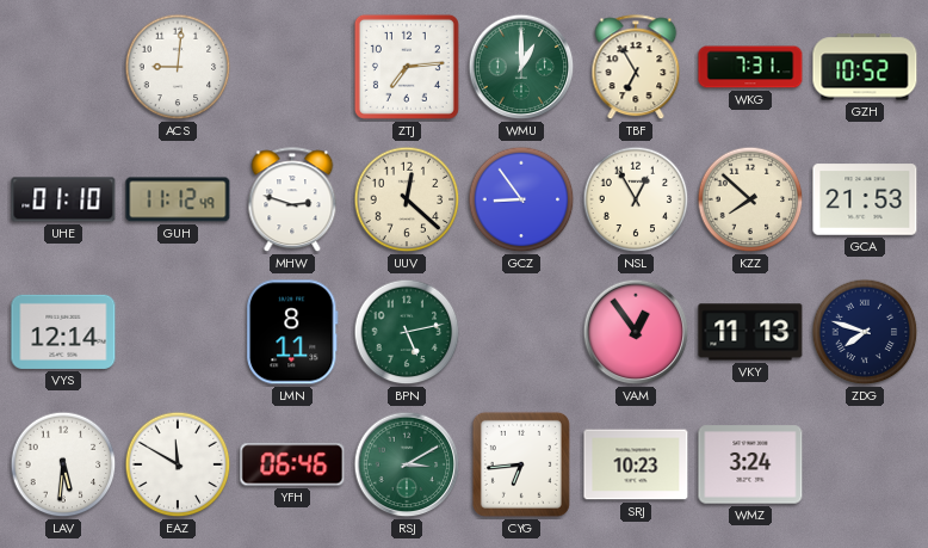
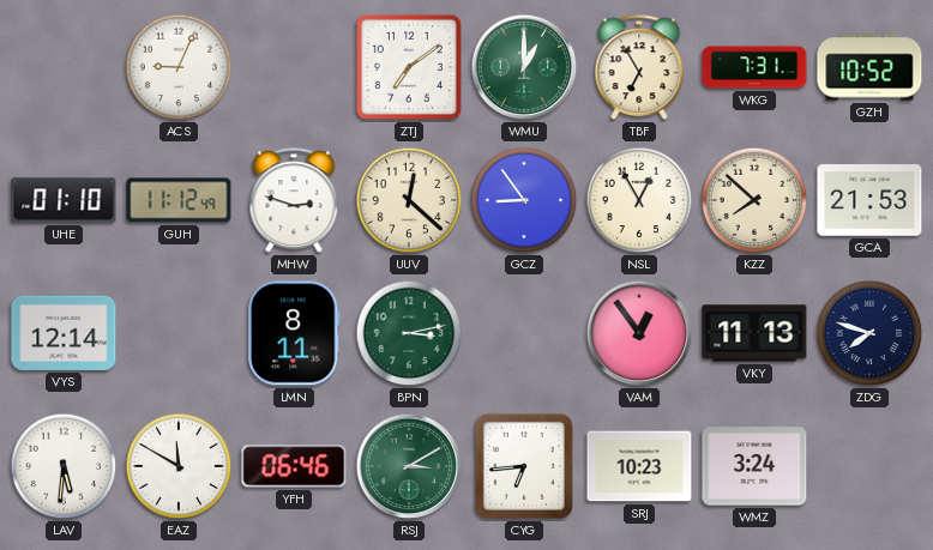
ACS: 9:01 -> 9:04
ZTJ: 7:14 -> 7:09
BPN: 5:13 -> 3:13
